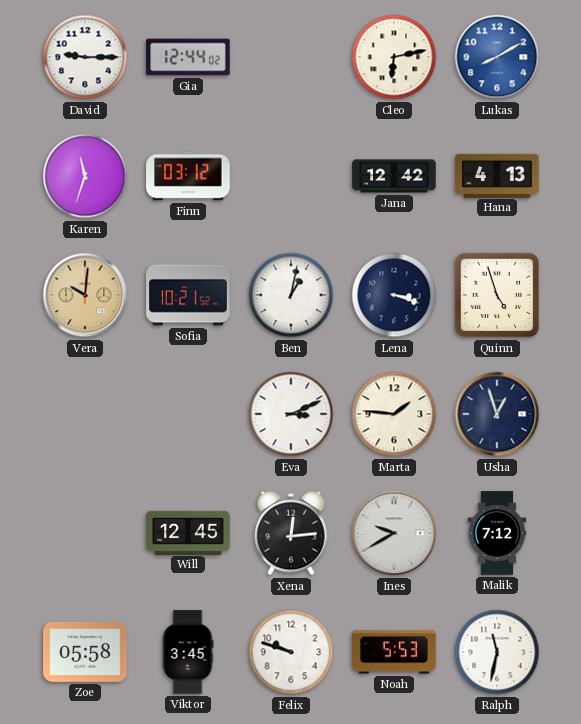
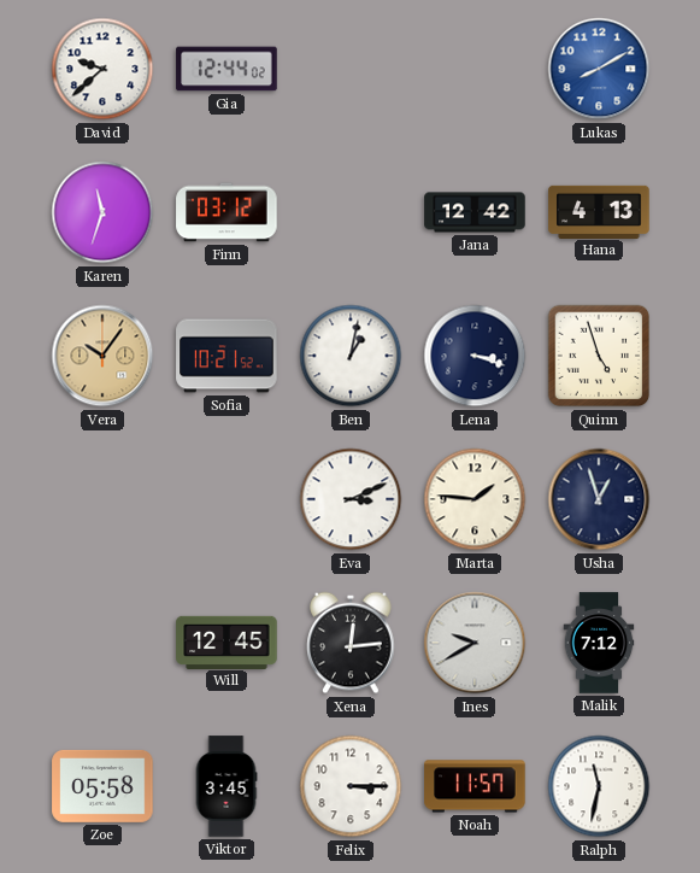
David: 9:15 -> 9:38
Cleo: 6:13 -> none
Vera: 10:01 -> 10:06
Felix: 9:48 -> 3:15
Noah: 5:53 -> 11:57
